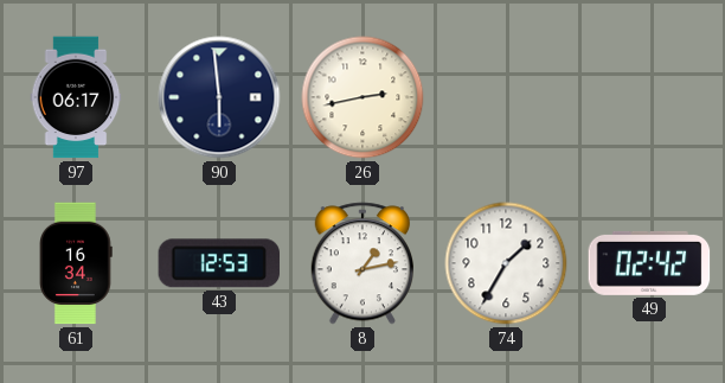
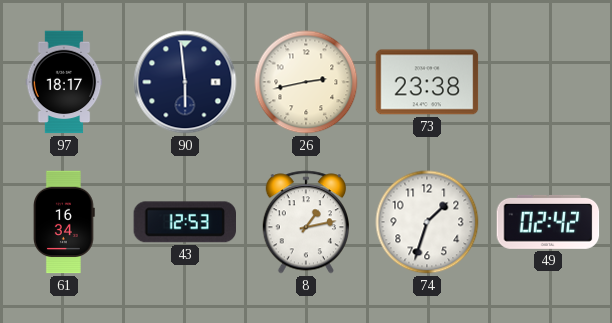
97: 06:17 -> 18:17
73: none -> 23:38
74: 1:35 -> 1:33
